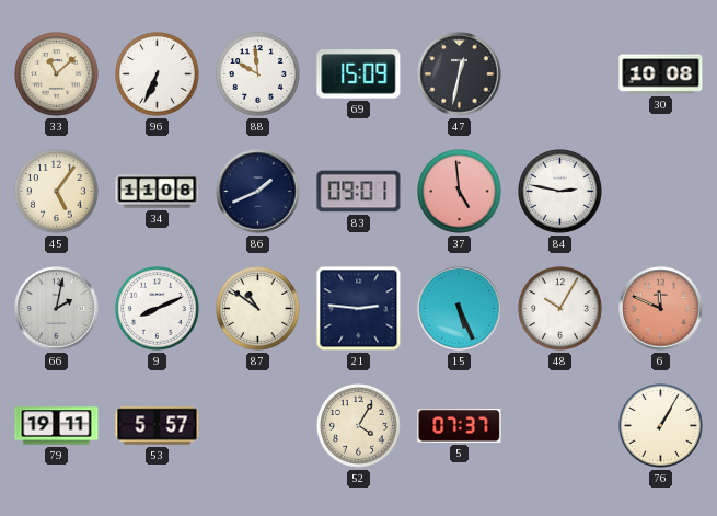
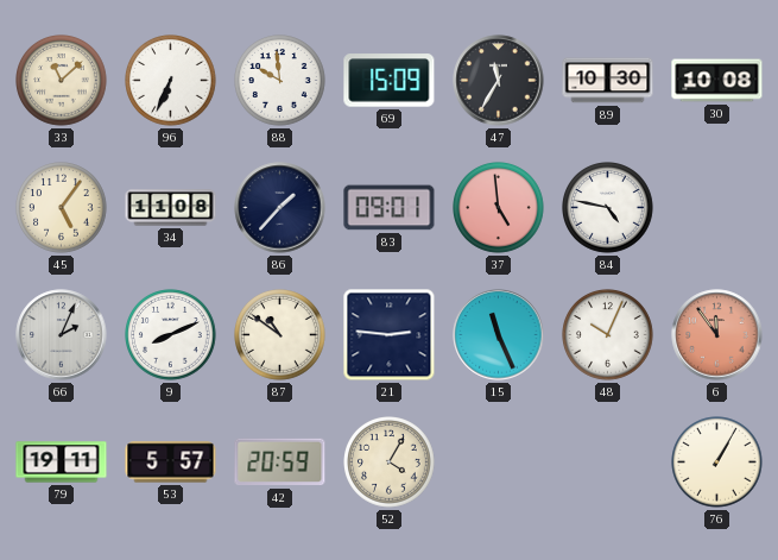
47: 12:32 -> 11:35
89: none -> 10:30
86: 1:41 -> 1:37
84: 2:47 -> 4:47
66: 2:02 -> 2:04
15: 5:26 -> 11:26
48: 10:05 -> 10:04
6: 11:49 -> 11:54
42: none -> 20:59
5: 07:37 -> none
